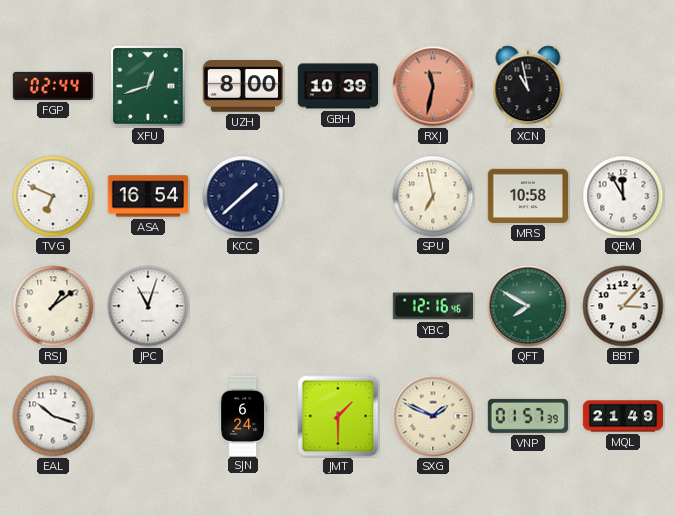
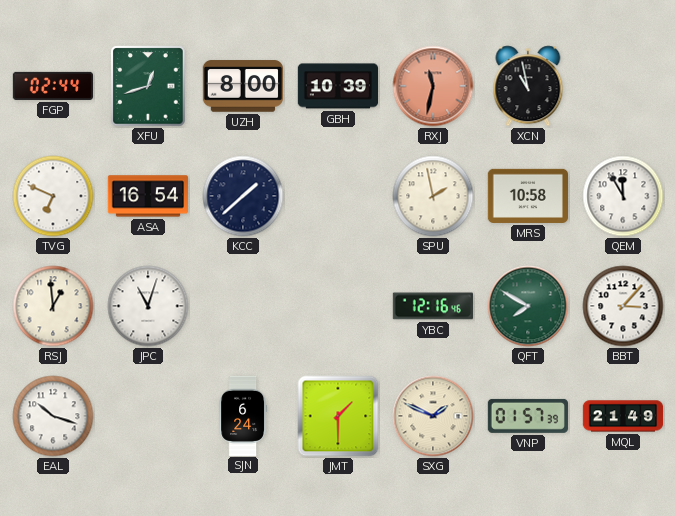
SPU: 6:58 -> 1:58
RSJ: 1:09 -> 12:59
